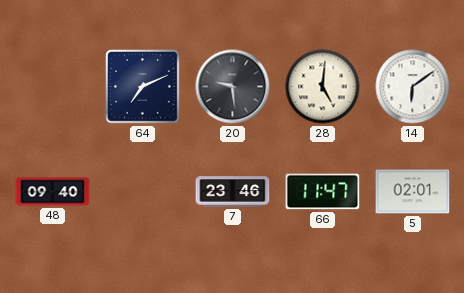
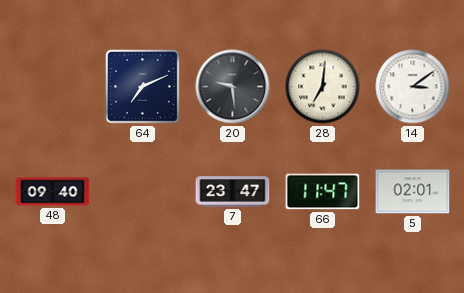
28: 5:01 -> 7:01
14: 6:09 -> 3:09
7: 23:46 -> 23:47
